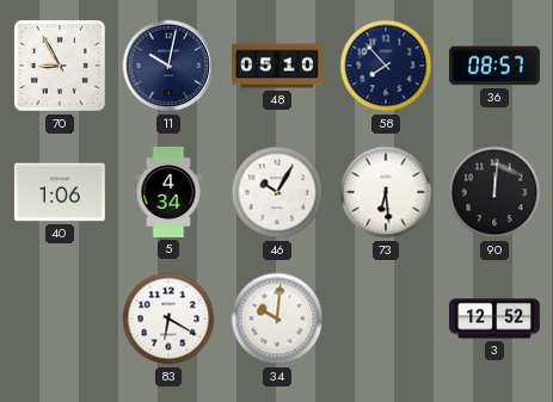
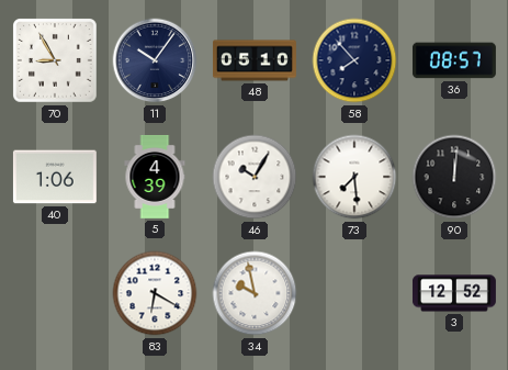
11: 10:02 -> 10:06
5: 4:34 -> 4:39
73: 6:29 -> 7:29
34: 10:01 -> 9:58
